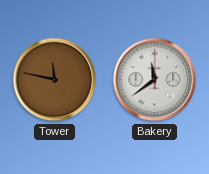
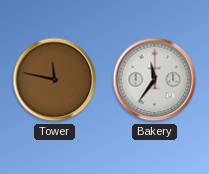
Bakery: 11:39 -> 11:36
